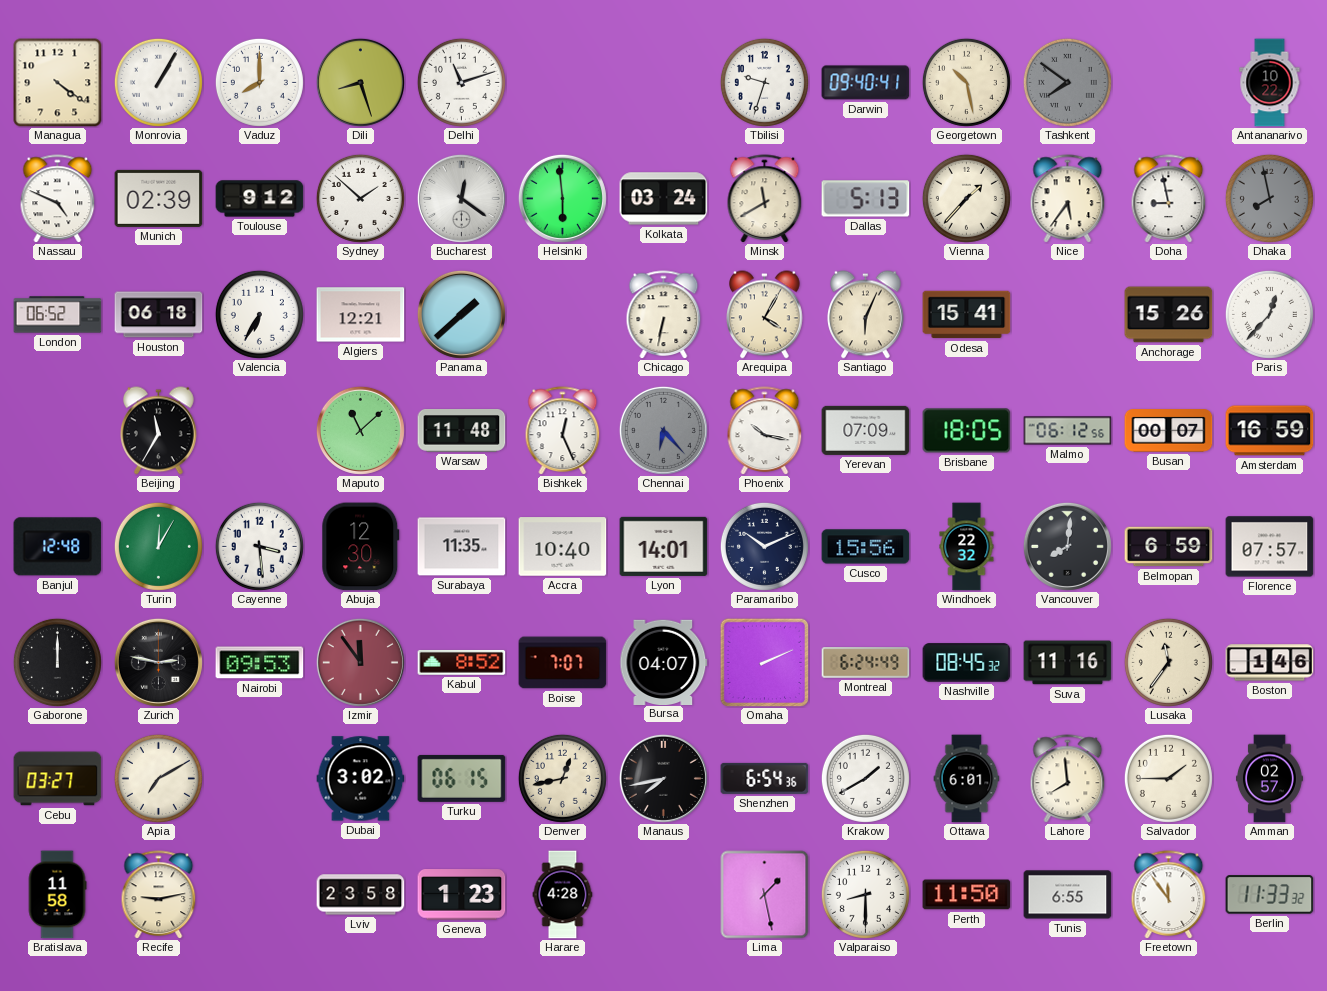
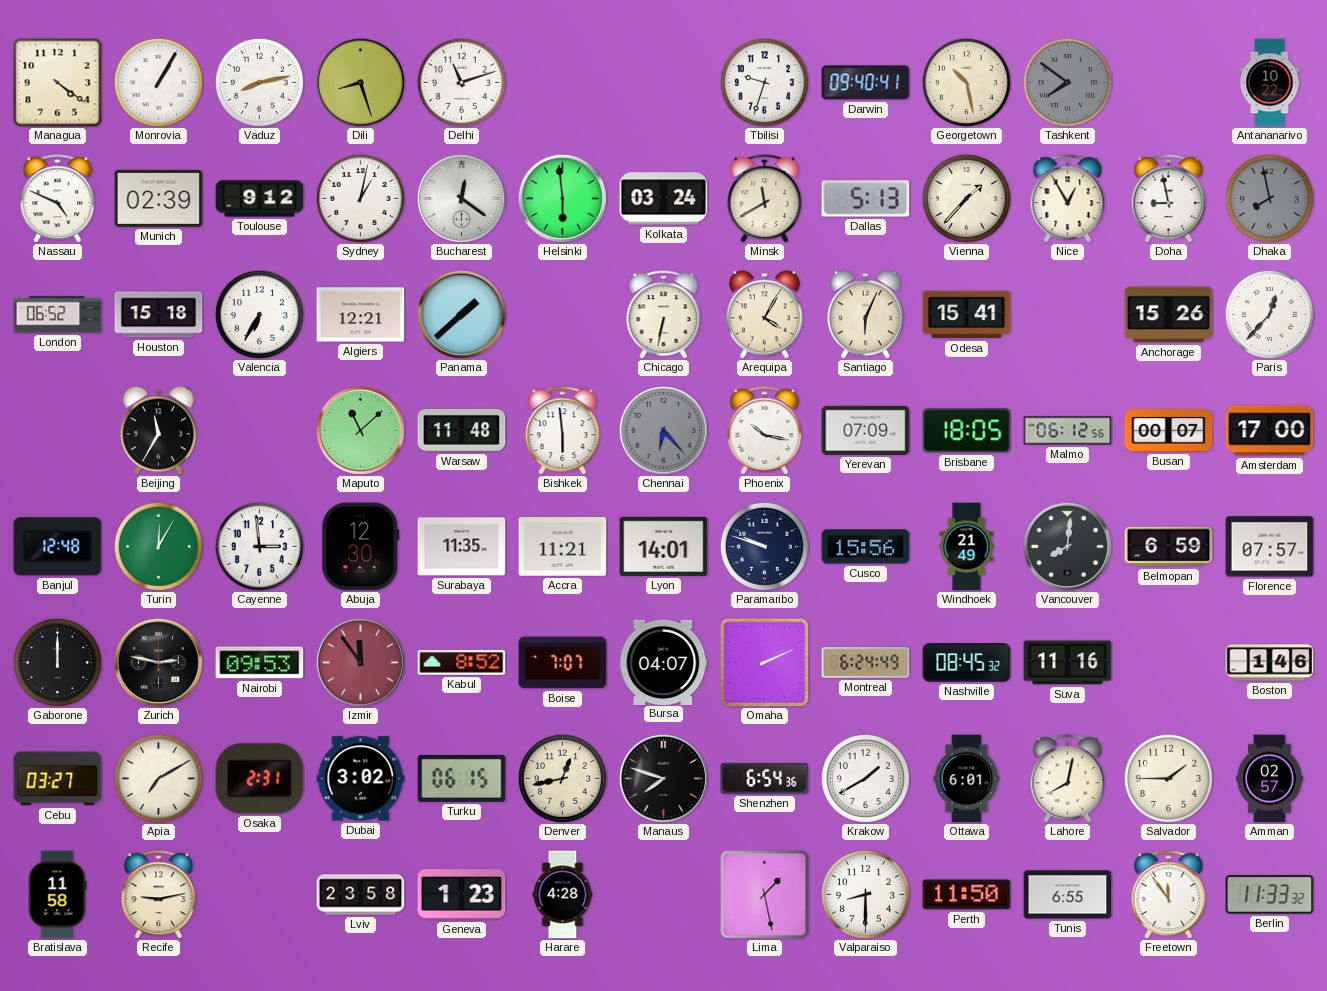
Vaduz: 8:00 -> 8:13
Sydney: 1:52 -> 1:02
Nice: 5:36 -> 12:55
Houston: 06:18 -> 15:18
Bishkek: 12:26 -> 5:59
Amsterdam: 16:59 -> 17:00
Cayenne: 3:29 -> 2:59
Accra: 10:40 -> 11:21
Paramaribo: 10:11 -> 9:48
Windhoek: 22:32 -> 21:49
Lusaka: 11:36 -> none
Osaka: none -> 2:31
Manaus: 7:43 -> 7:48
Lahore: 7:59 -> 8:02
